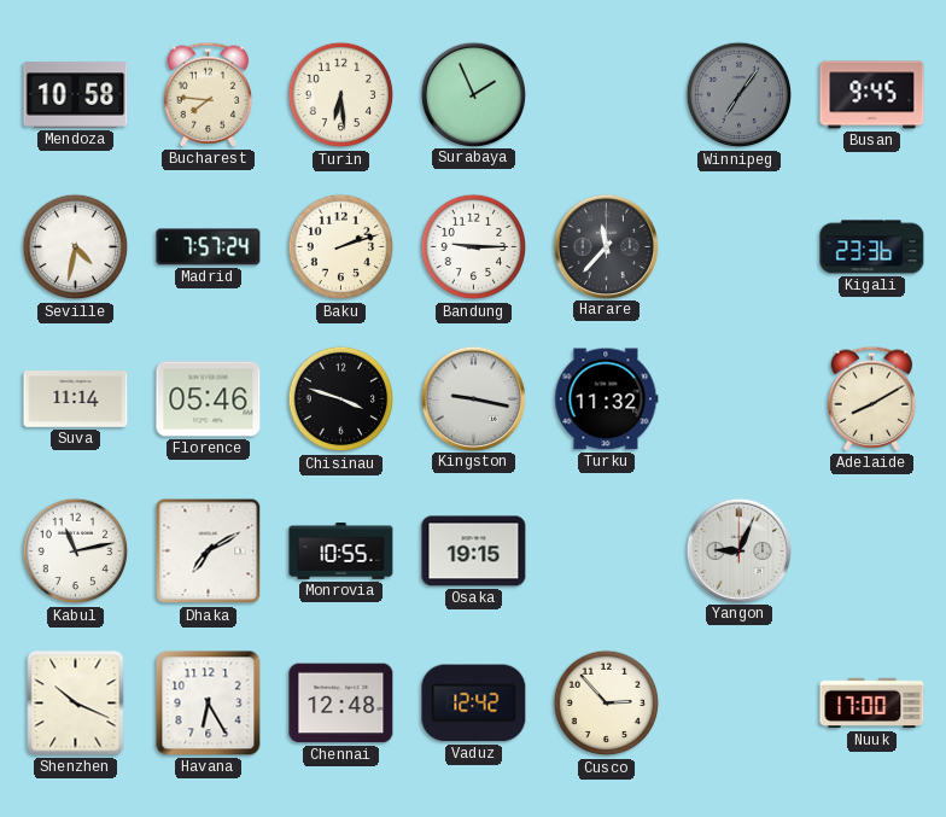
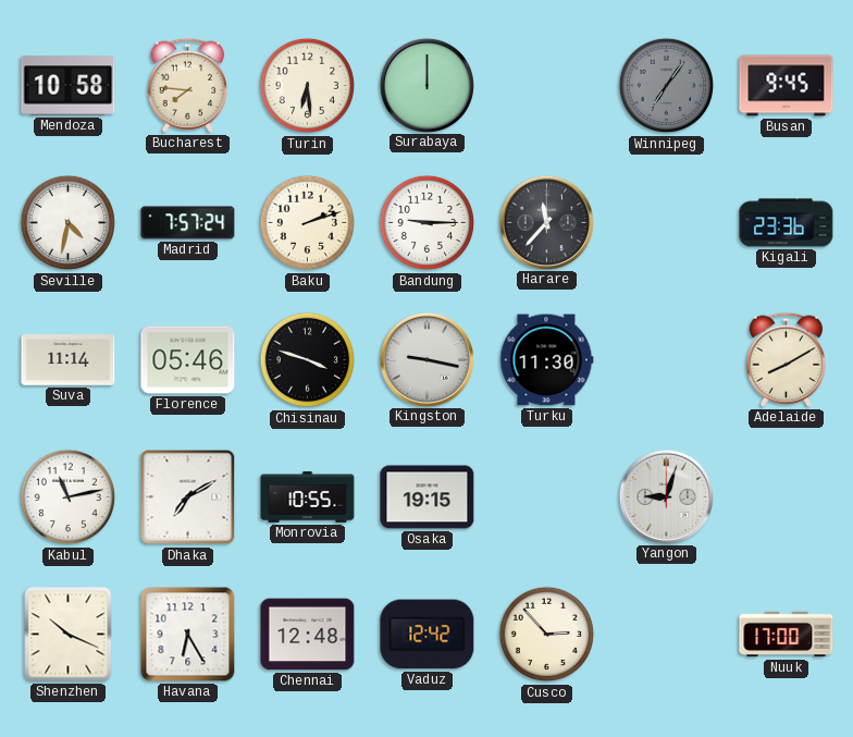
Surabaya: 1:56 -> 12:00
Turku: 11:32 -> 11:30
Yangon: 9:04 -> 9:03
